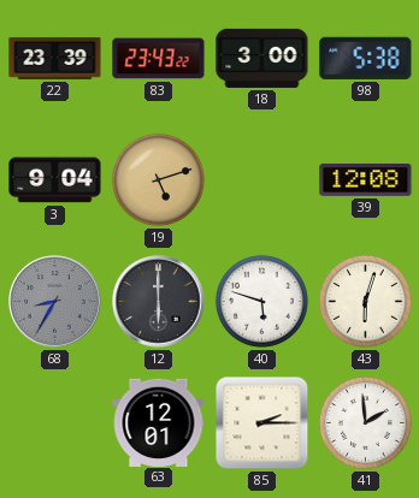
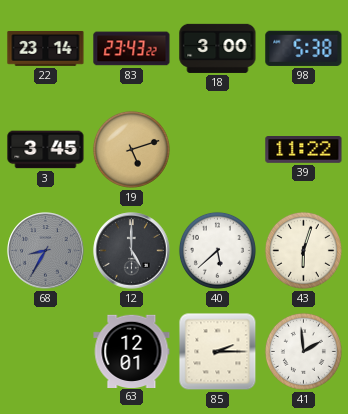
22: 23:39 -> 23:14
3: 9:04 -> 3:45
39: 12:08 -> 11:22
12: 6:00 -> 5:00
40: 5:48 -> 5:38
